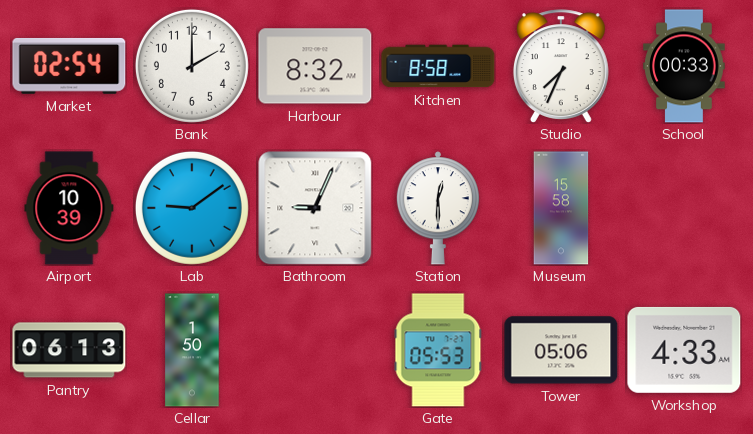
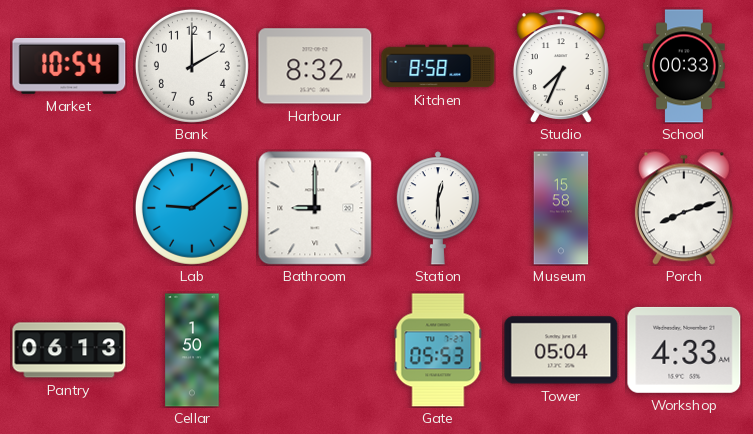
Market: 02:54 -> 10:54
Airport: 10:39 -> none
Bathroom: 9:04 -> 9:00
Porch: none -> 8:12
Tower: 05:06 -> 05:04
